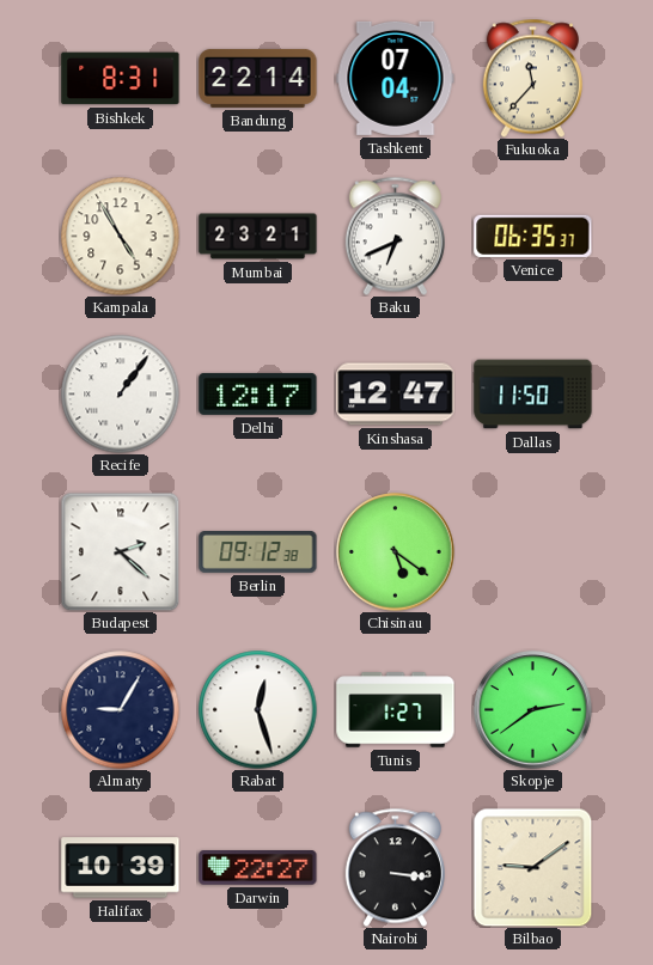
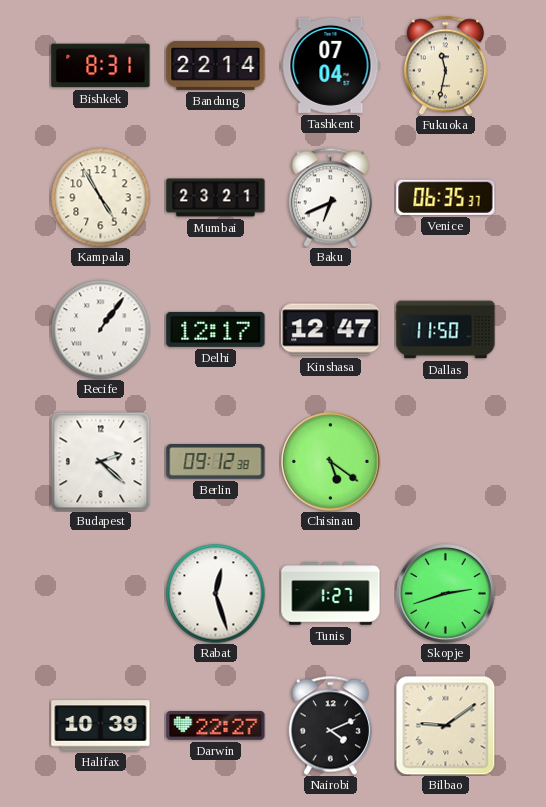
Fukuoka: 11:37 -> 11:32
Almaty: 9:05 -> none
Skopje: 2:39 -> 2:42
Nairobi: 3:16 -> 4:11
